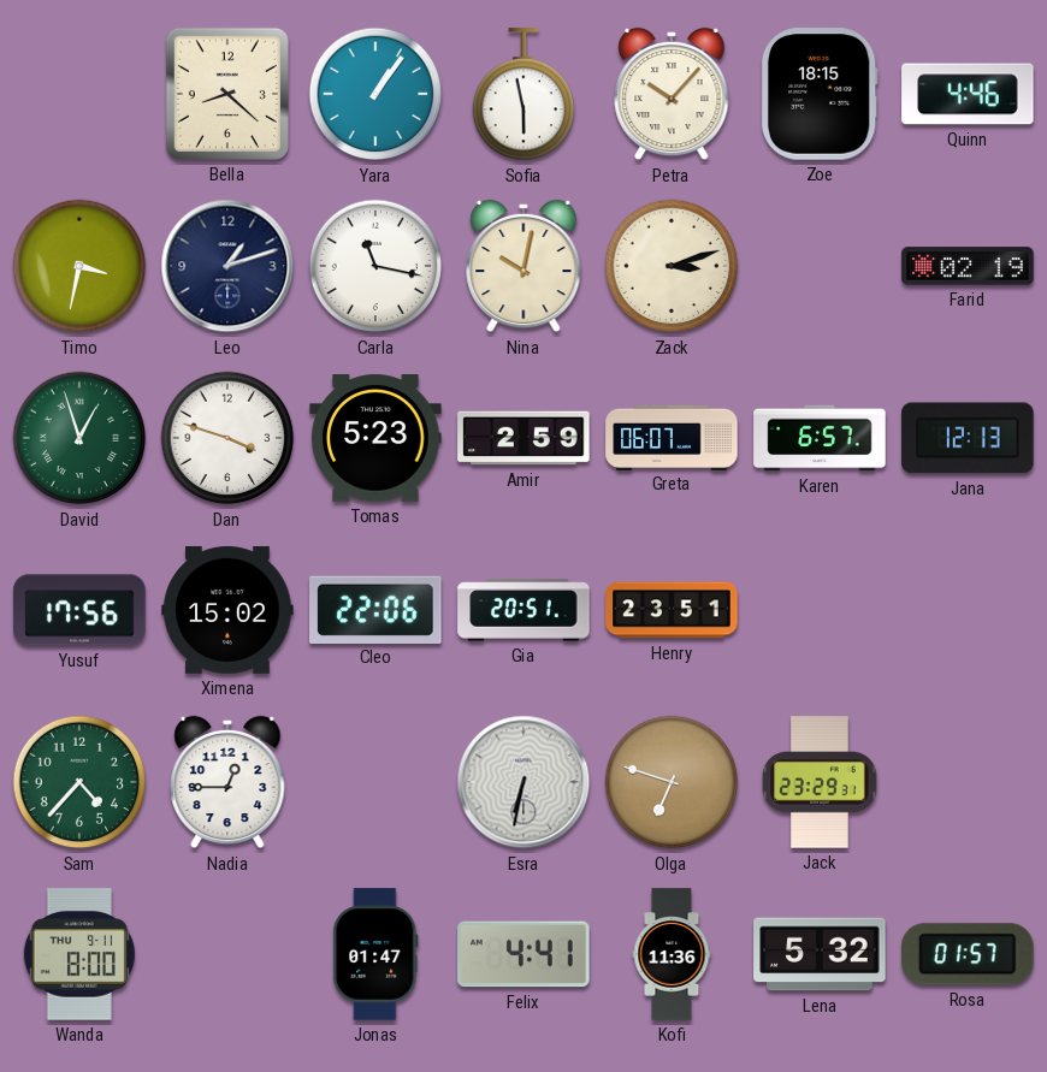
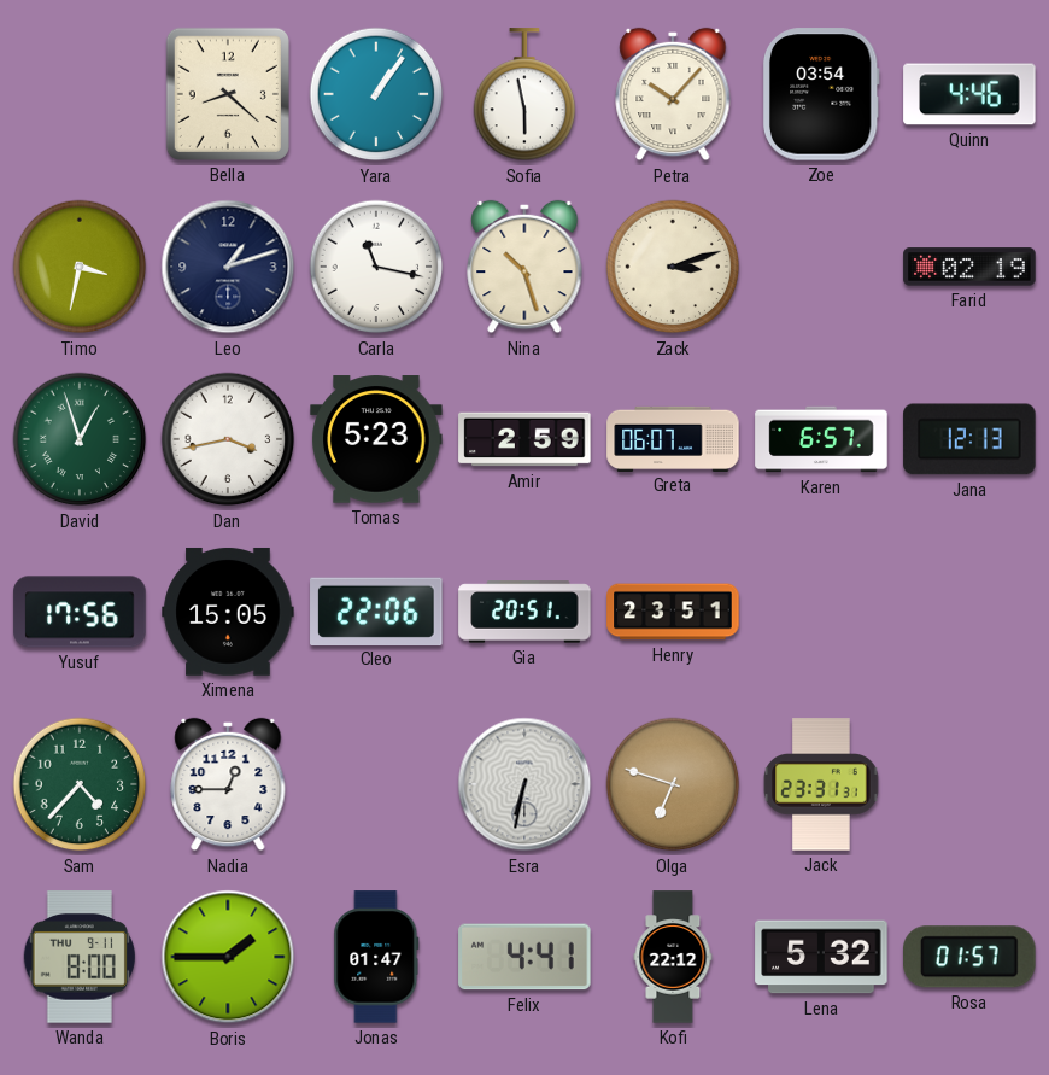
Zoe: 18:15 -> 03:54
Nina: 10:02 -> 10:27
Dan: 3:48 -> 3:43
Ximena: 15:02 -> 15:05
Jack: 23:29 -> 23:31
Boris: none -> 1:45
Kofi: 11:36 -> 22:12
